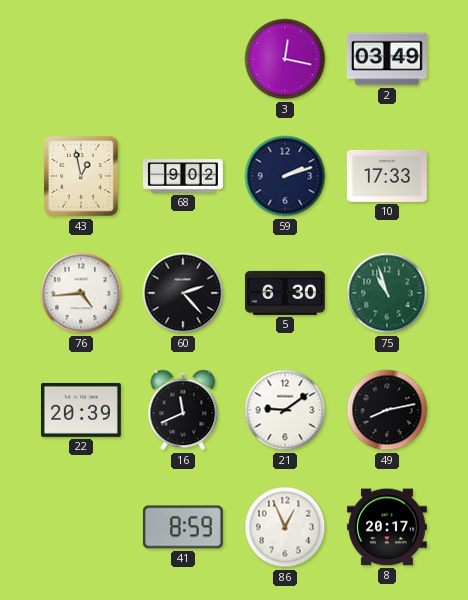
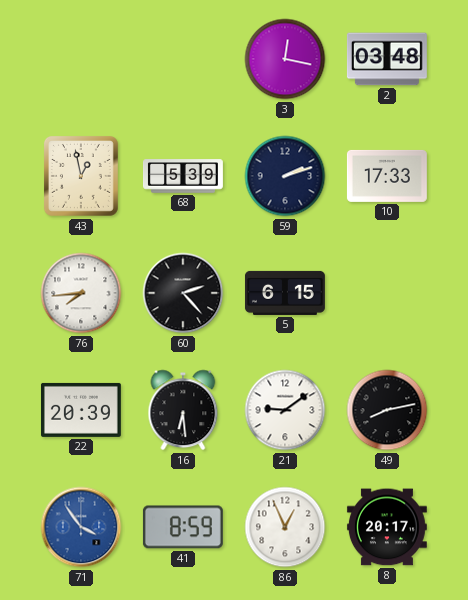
2: 03:49 -> 03:48
68: 9:02 -> 5:39
76: 4:44 -> 7:44
5: 6:30 -> 6:15
75: 10:57 -> none
16: 11:41 -> 6:29
71: none -> 3:54
